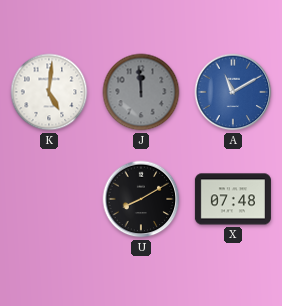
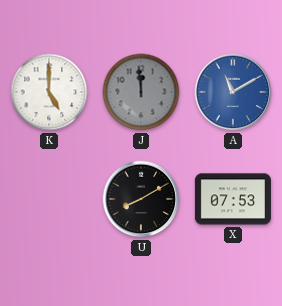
K: 5:01 -> 5:00
X: 07:48 -> 07:53
